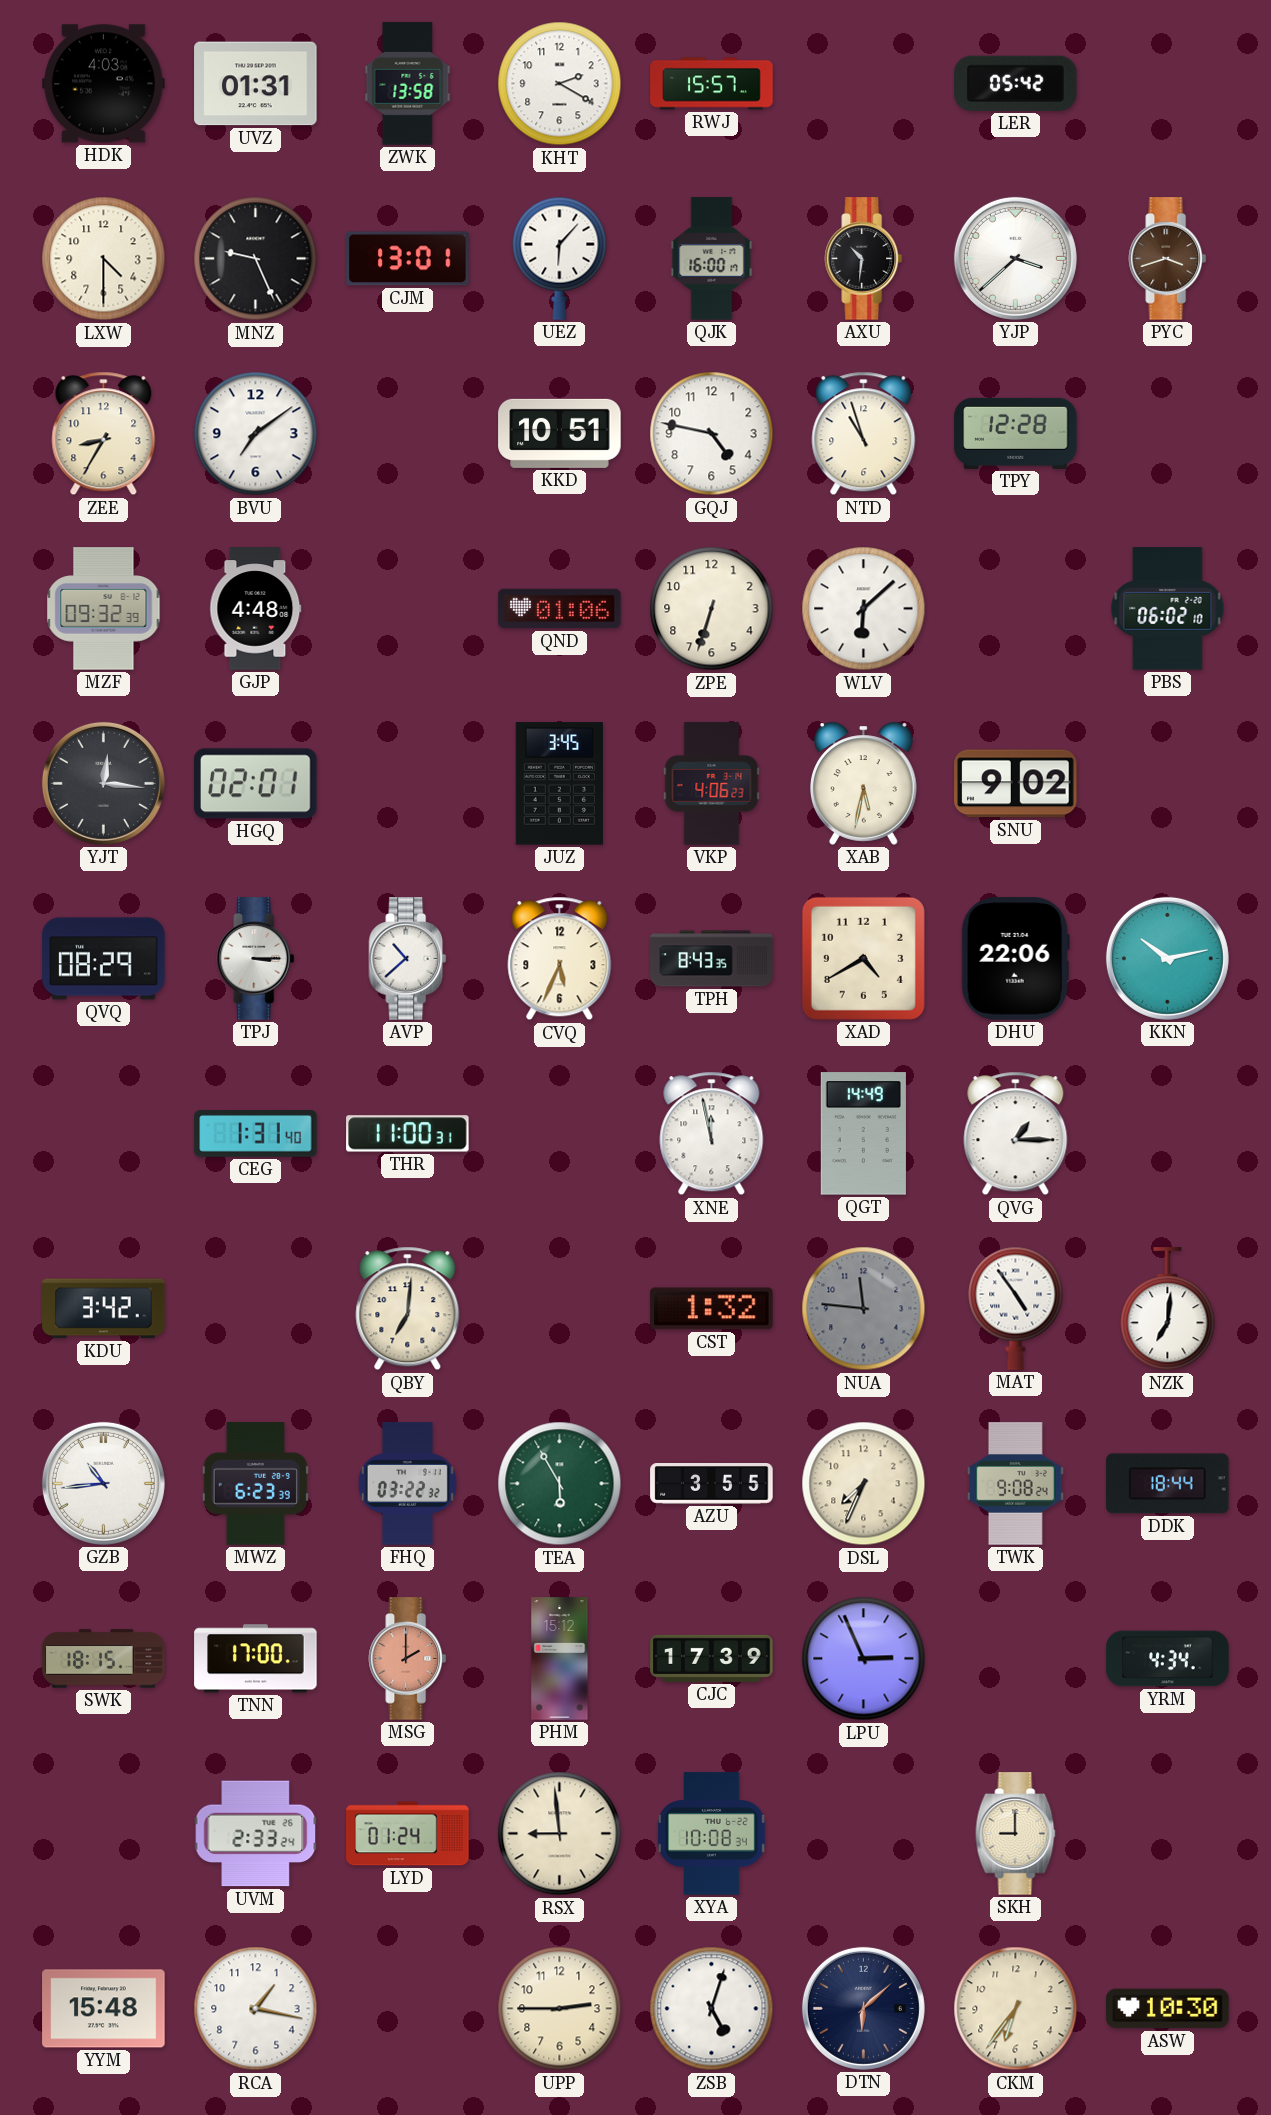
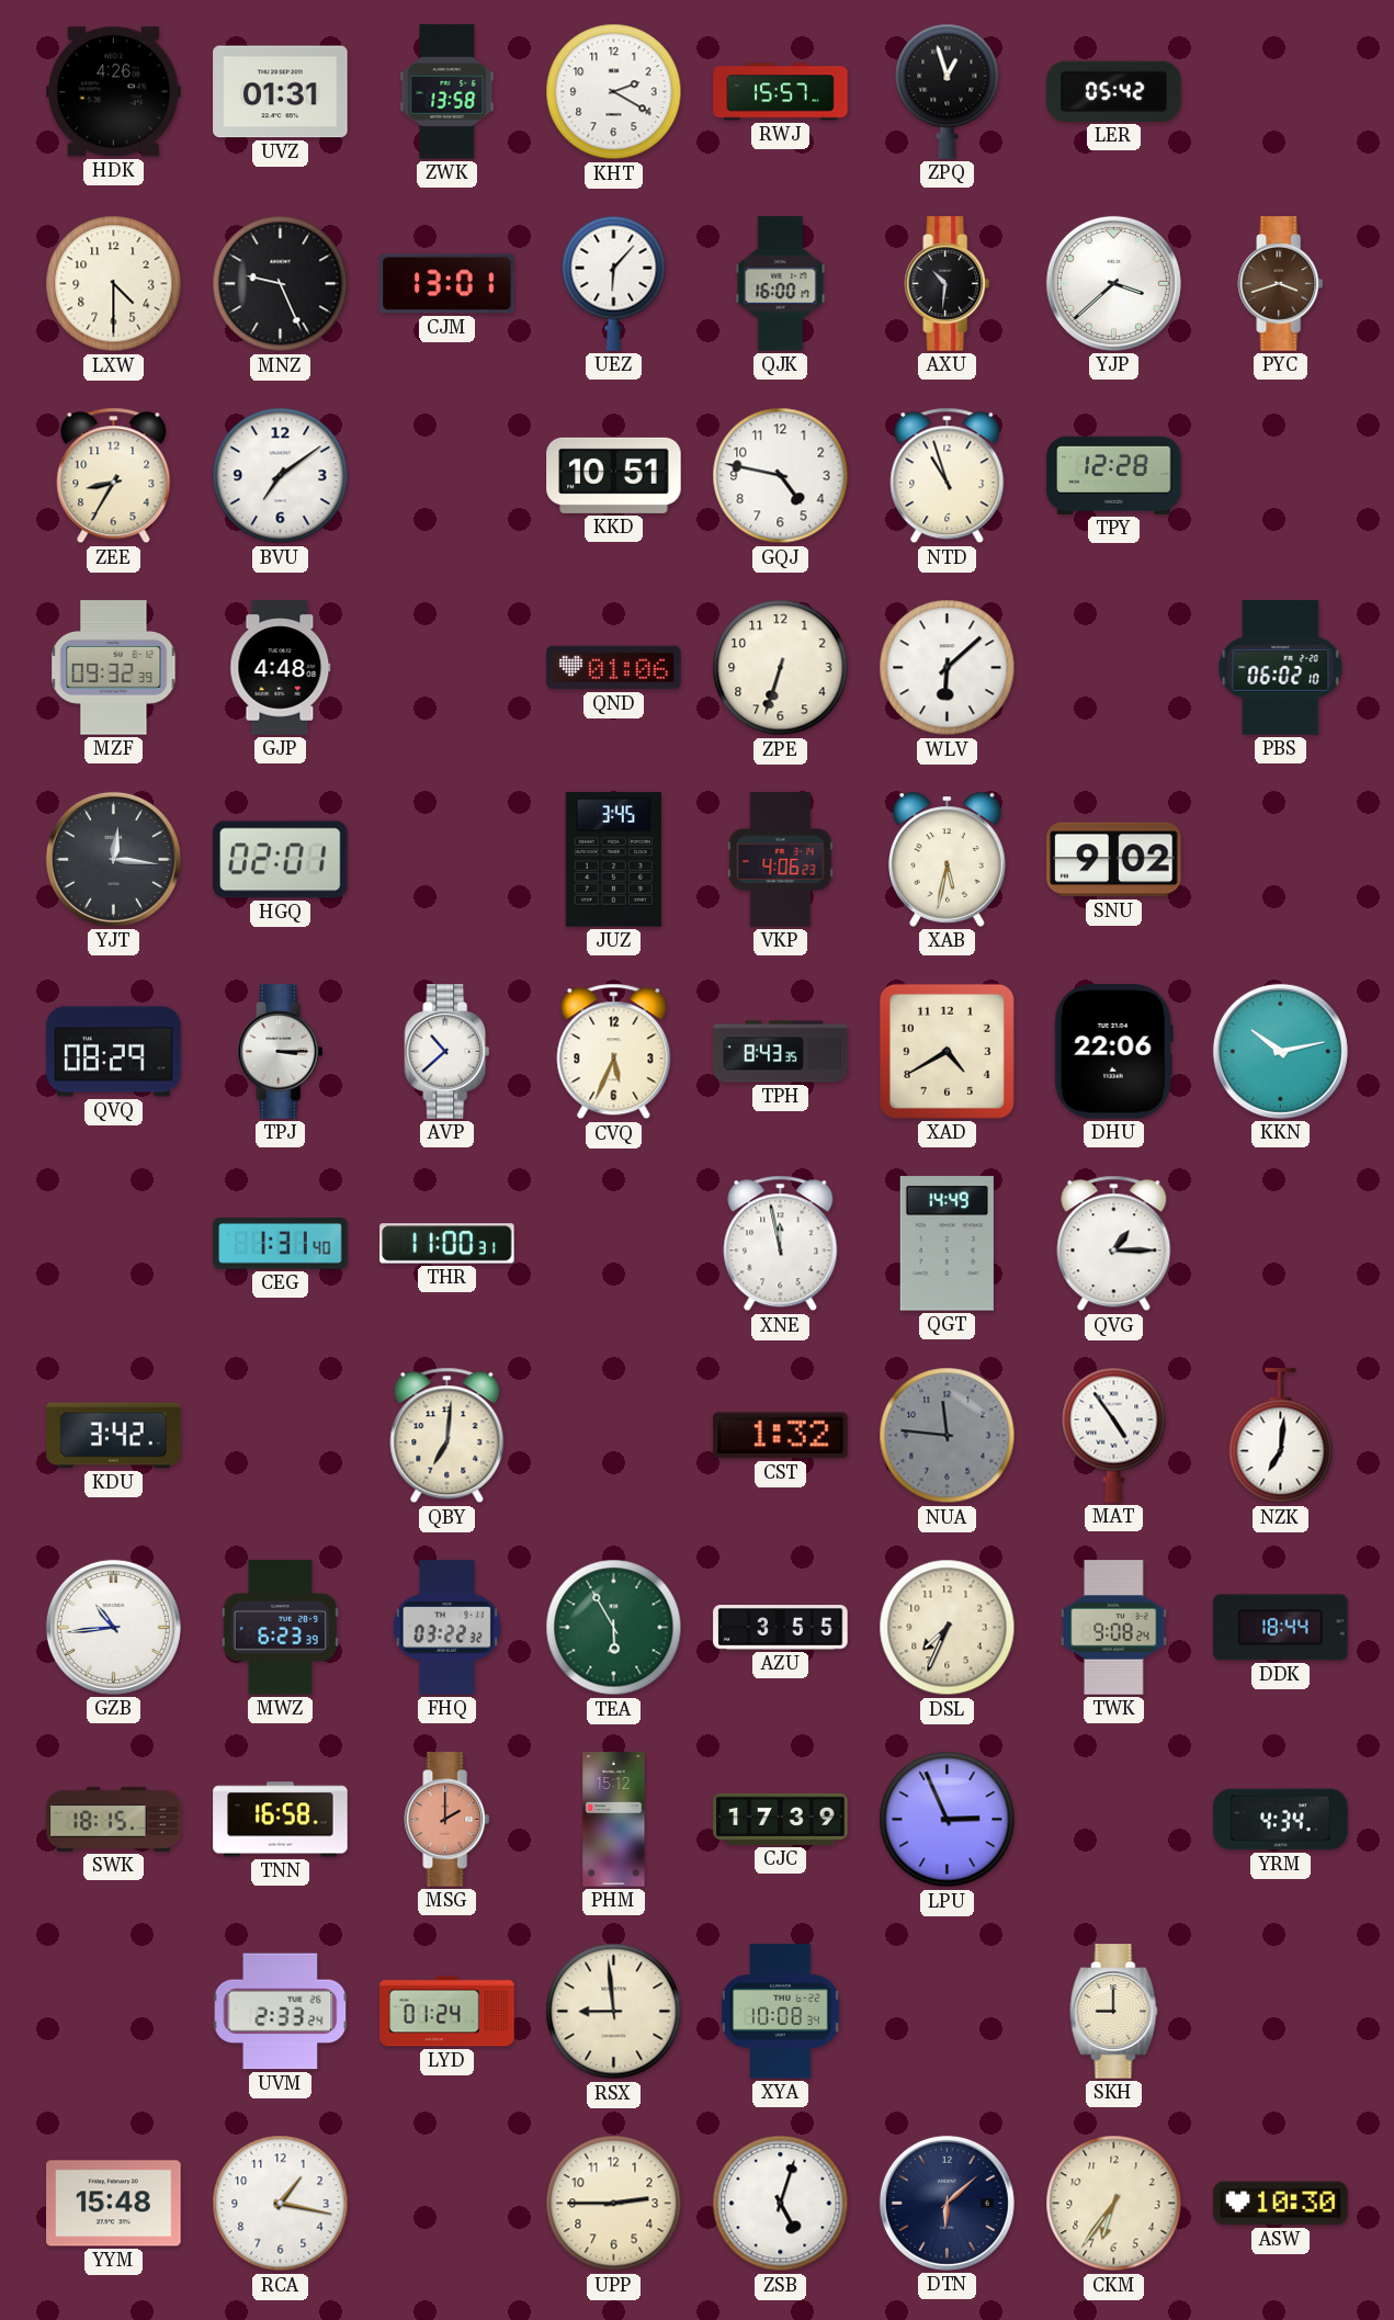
HDK: 4:03 -> 4:26
ZPQ: none -> 12:57
TNN: 17:00 -> 16:58
